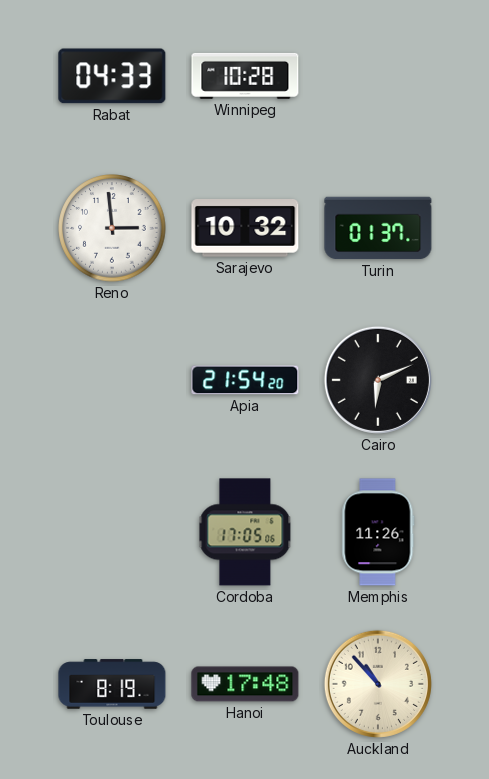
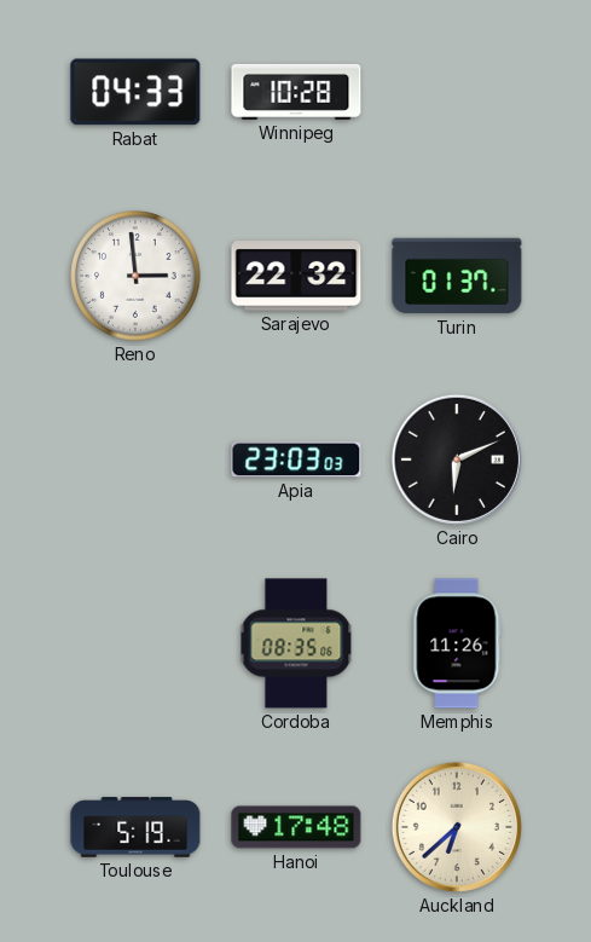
Sarajevo: 10:32 -> 22:32
Apia: 21:54 -> 23:03
Cordoba: 17:05 -> 08:35
Toulouse: 8:19 -> 5:19
Auckland: 10:53 -> 6:38
